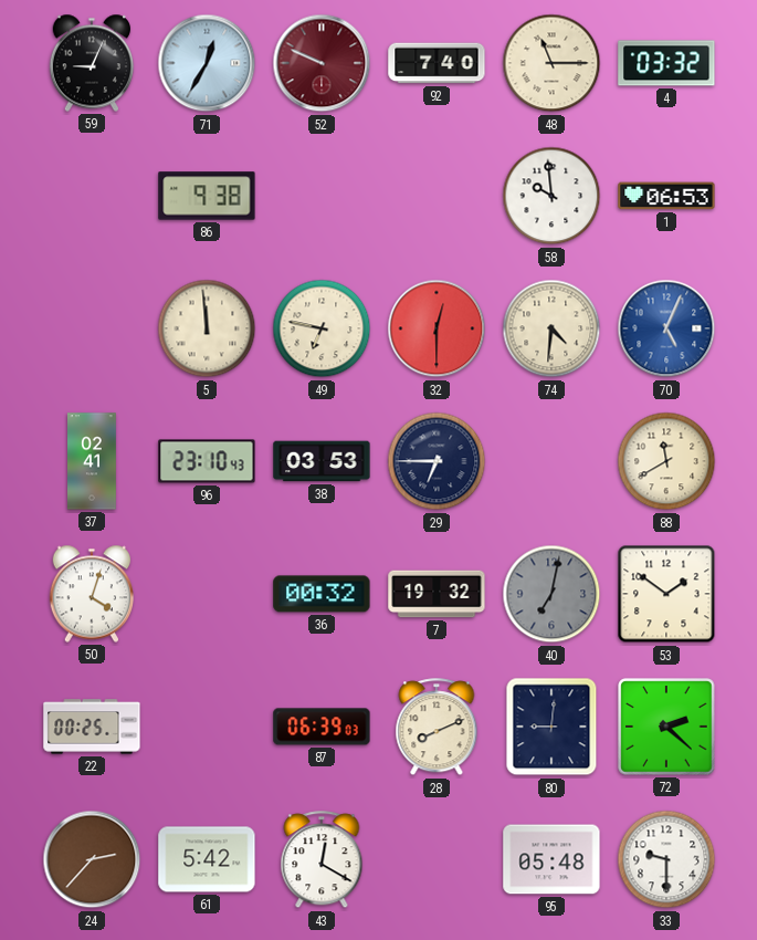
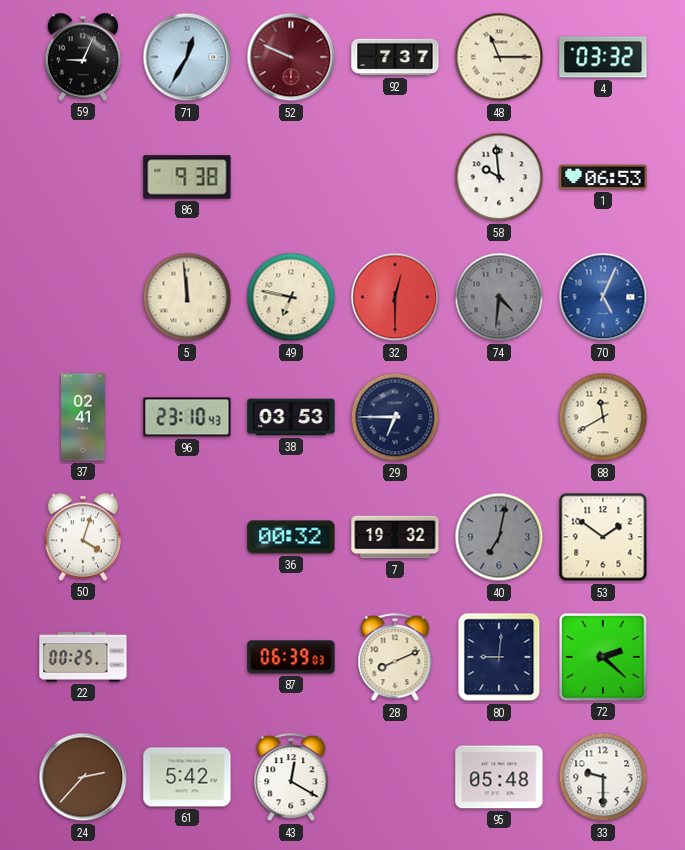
92: 7:40 -> 7:37
74 dial: cream -> grey
